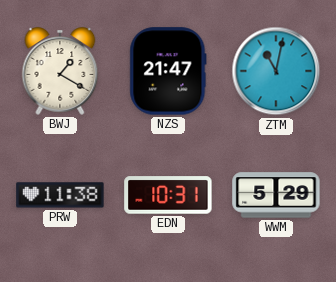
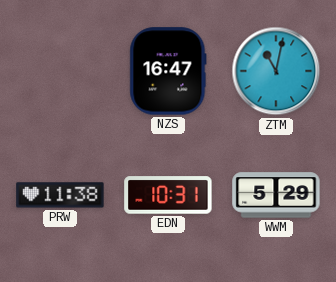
BWJ: 1:20 -> none
NZS: 21:47 -> 16:47
